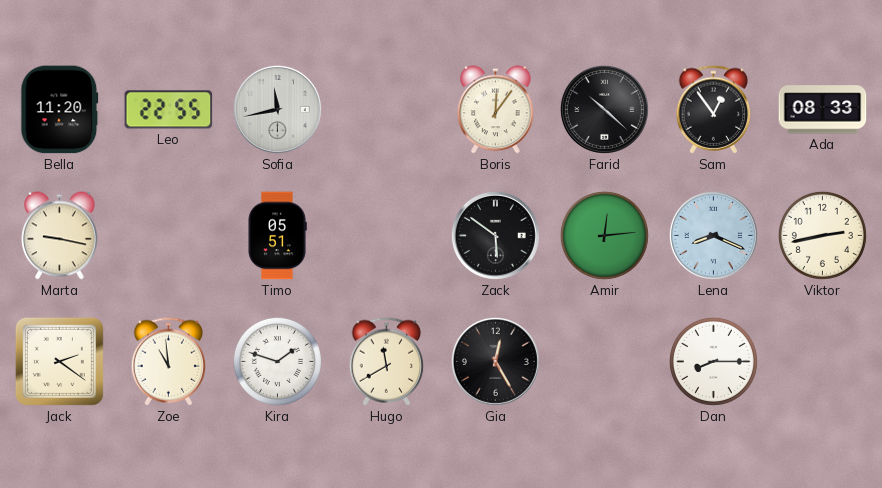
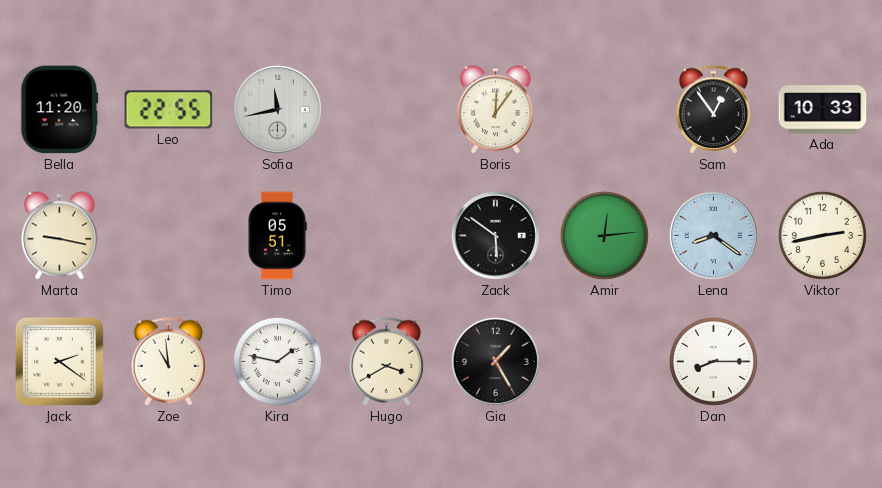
Farid: 10:22 -> none
Ada: 08:33 -> 10:33
Lena: 8:19 -> 8:21
Kira: 1:48 -> 1:47
Hugo: 11:40 -> 3:40
Gia: 12:25 -> 1:25
